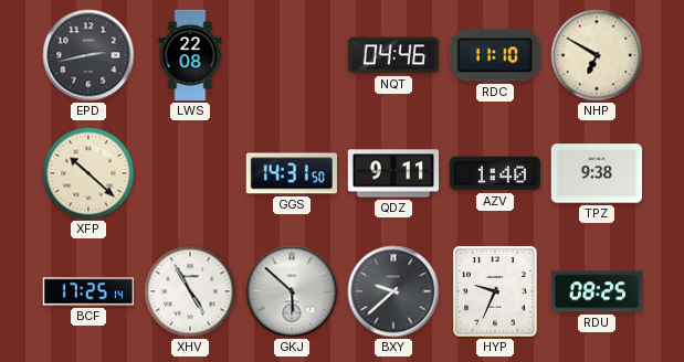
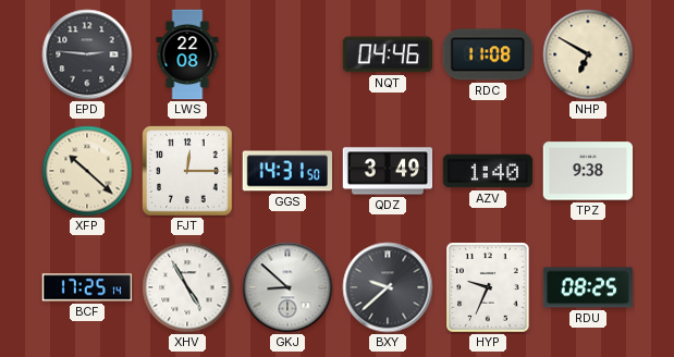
EPD: 2:43 -> 2:46
RDC: 11:10 -> 11:08
FJT: none -> 12:15
QDZ: 9:11 -> 3:49
GKJ: 5:52 -> 8:52
